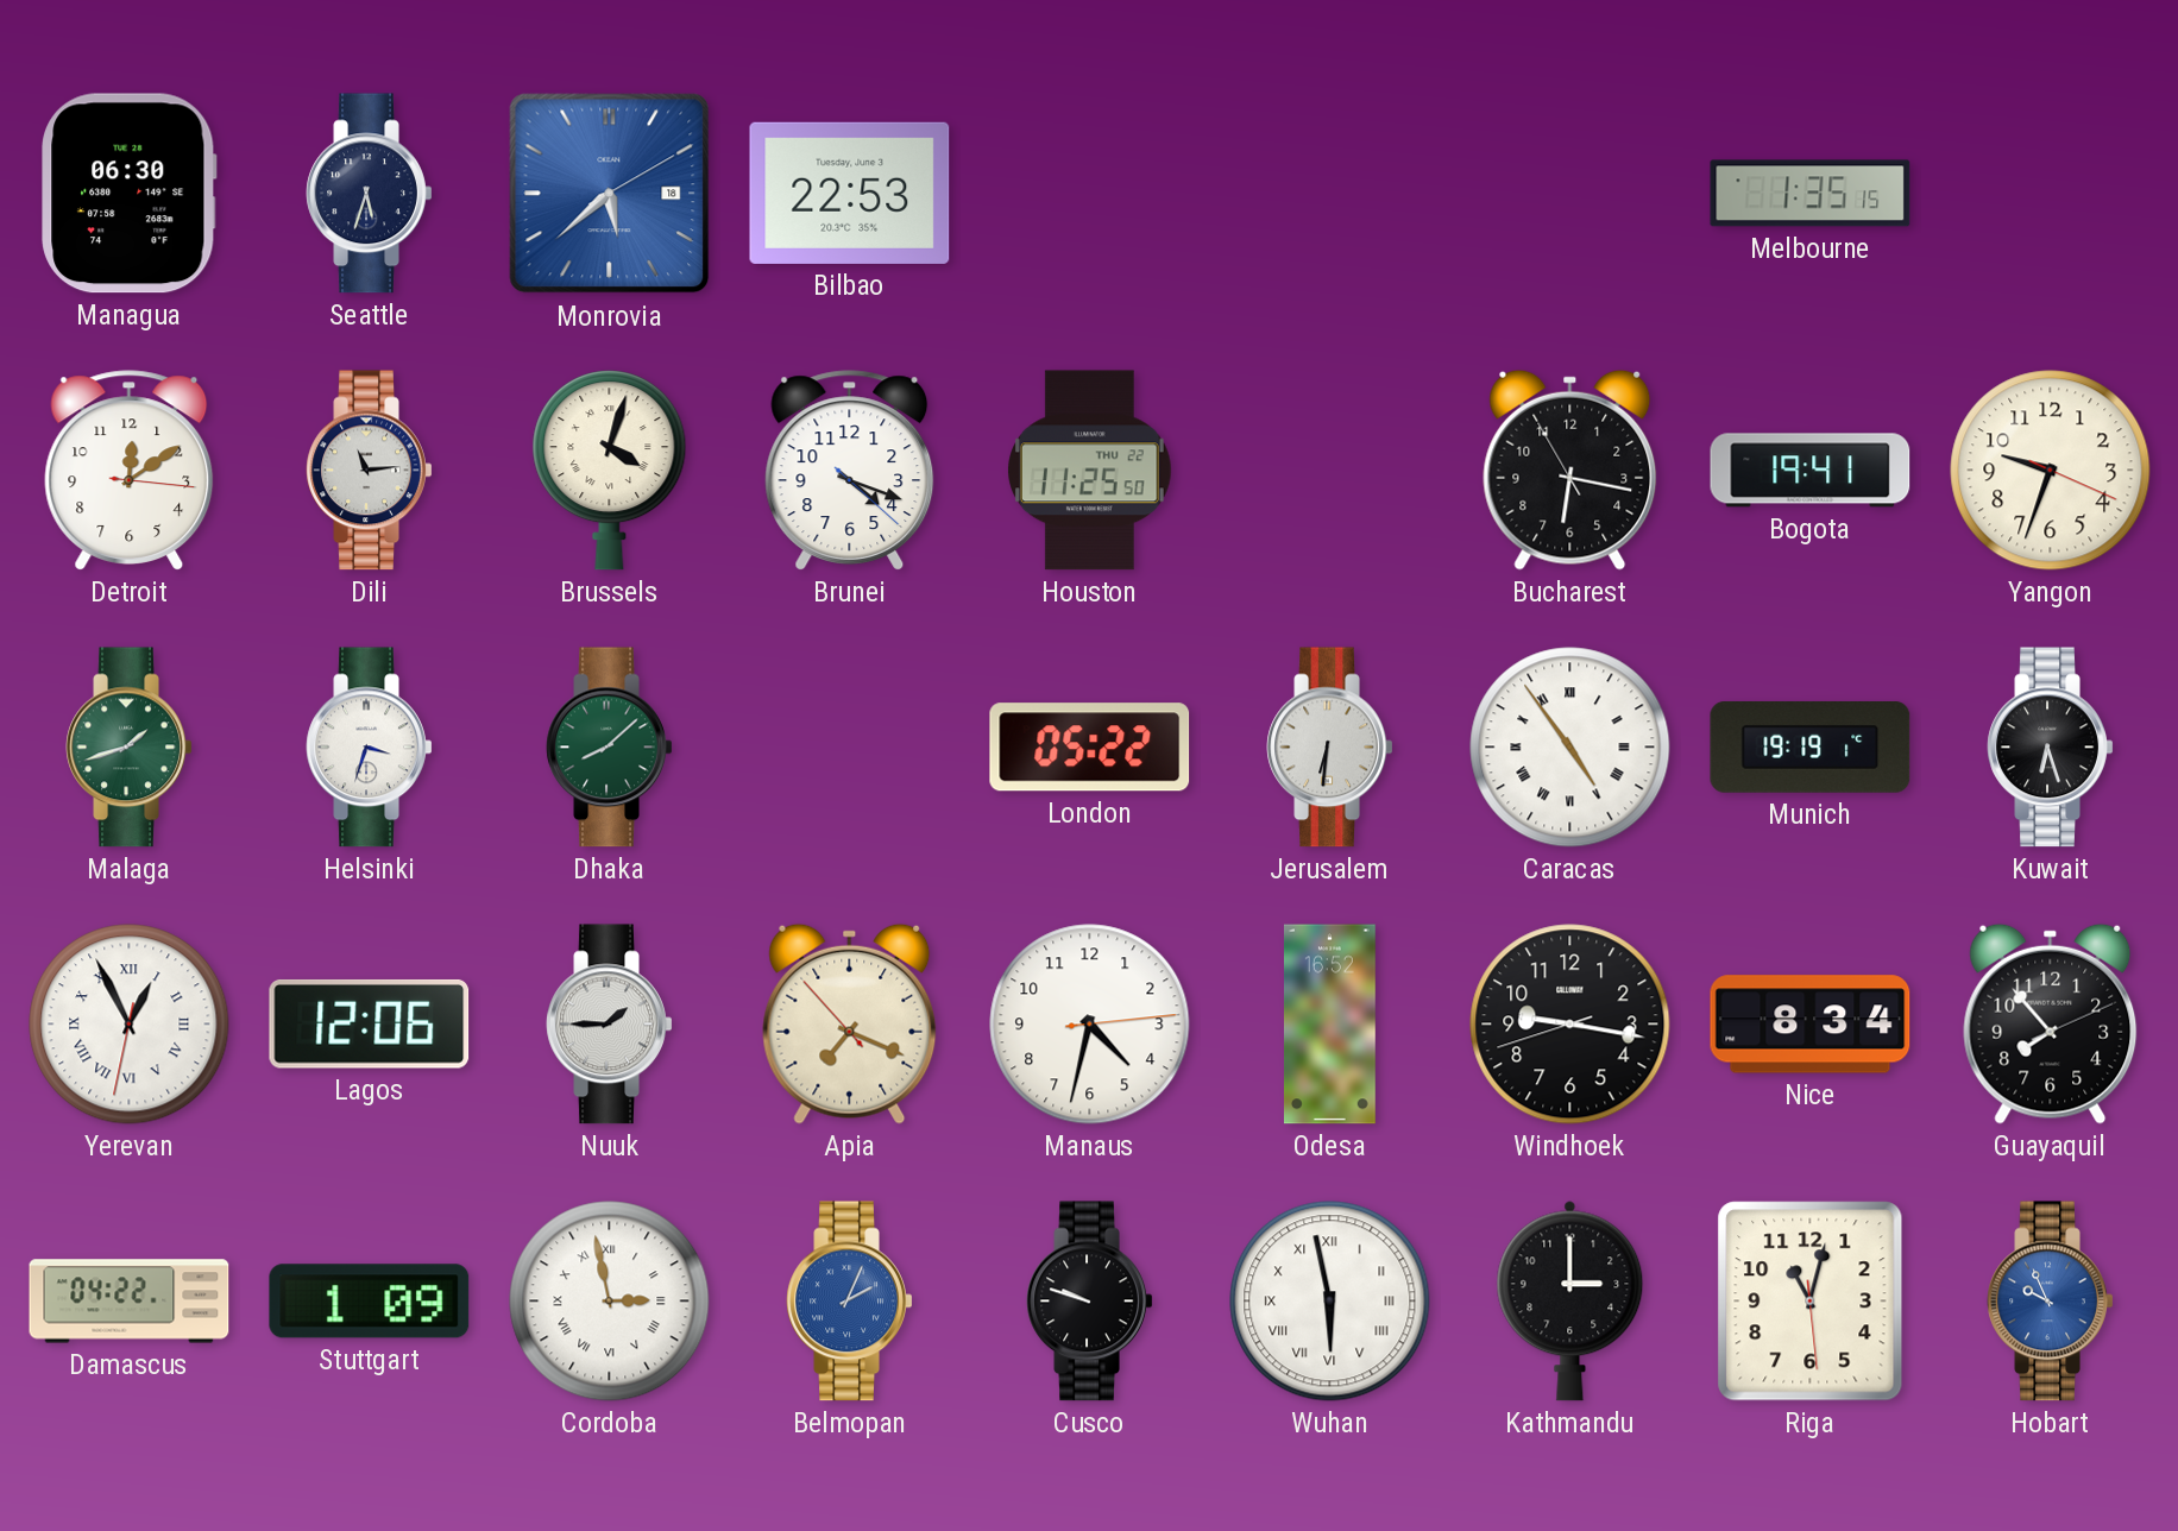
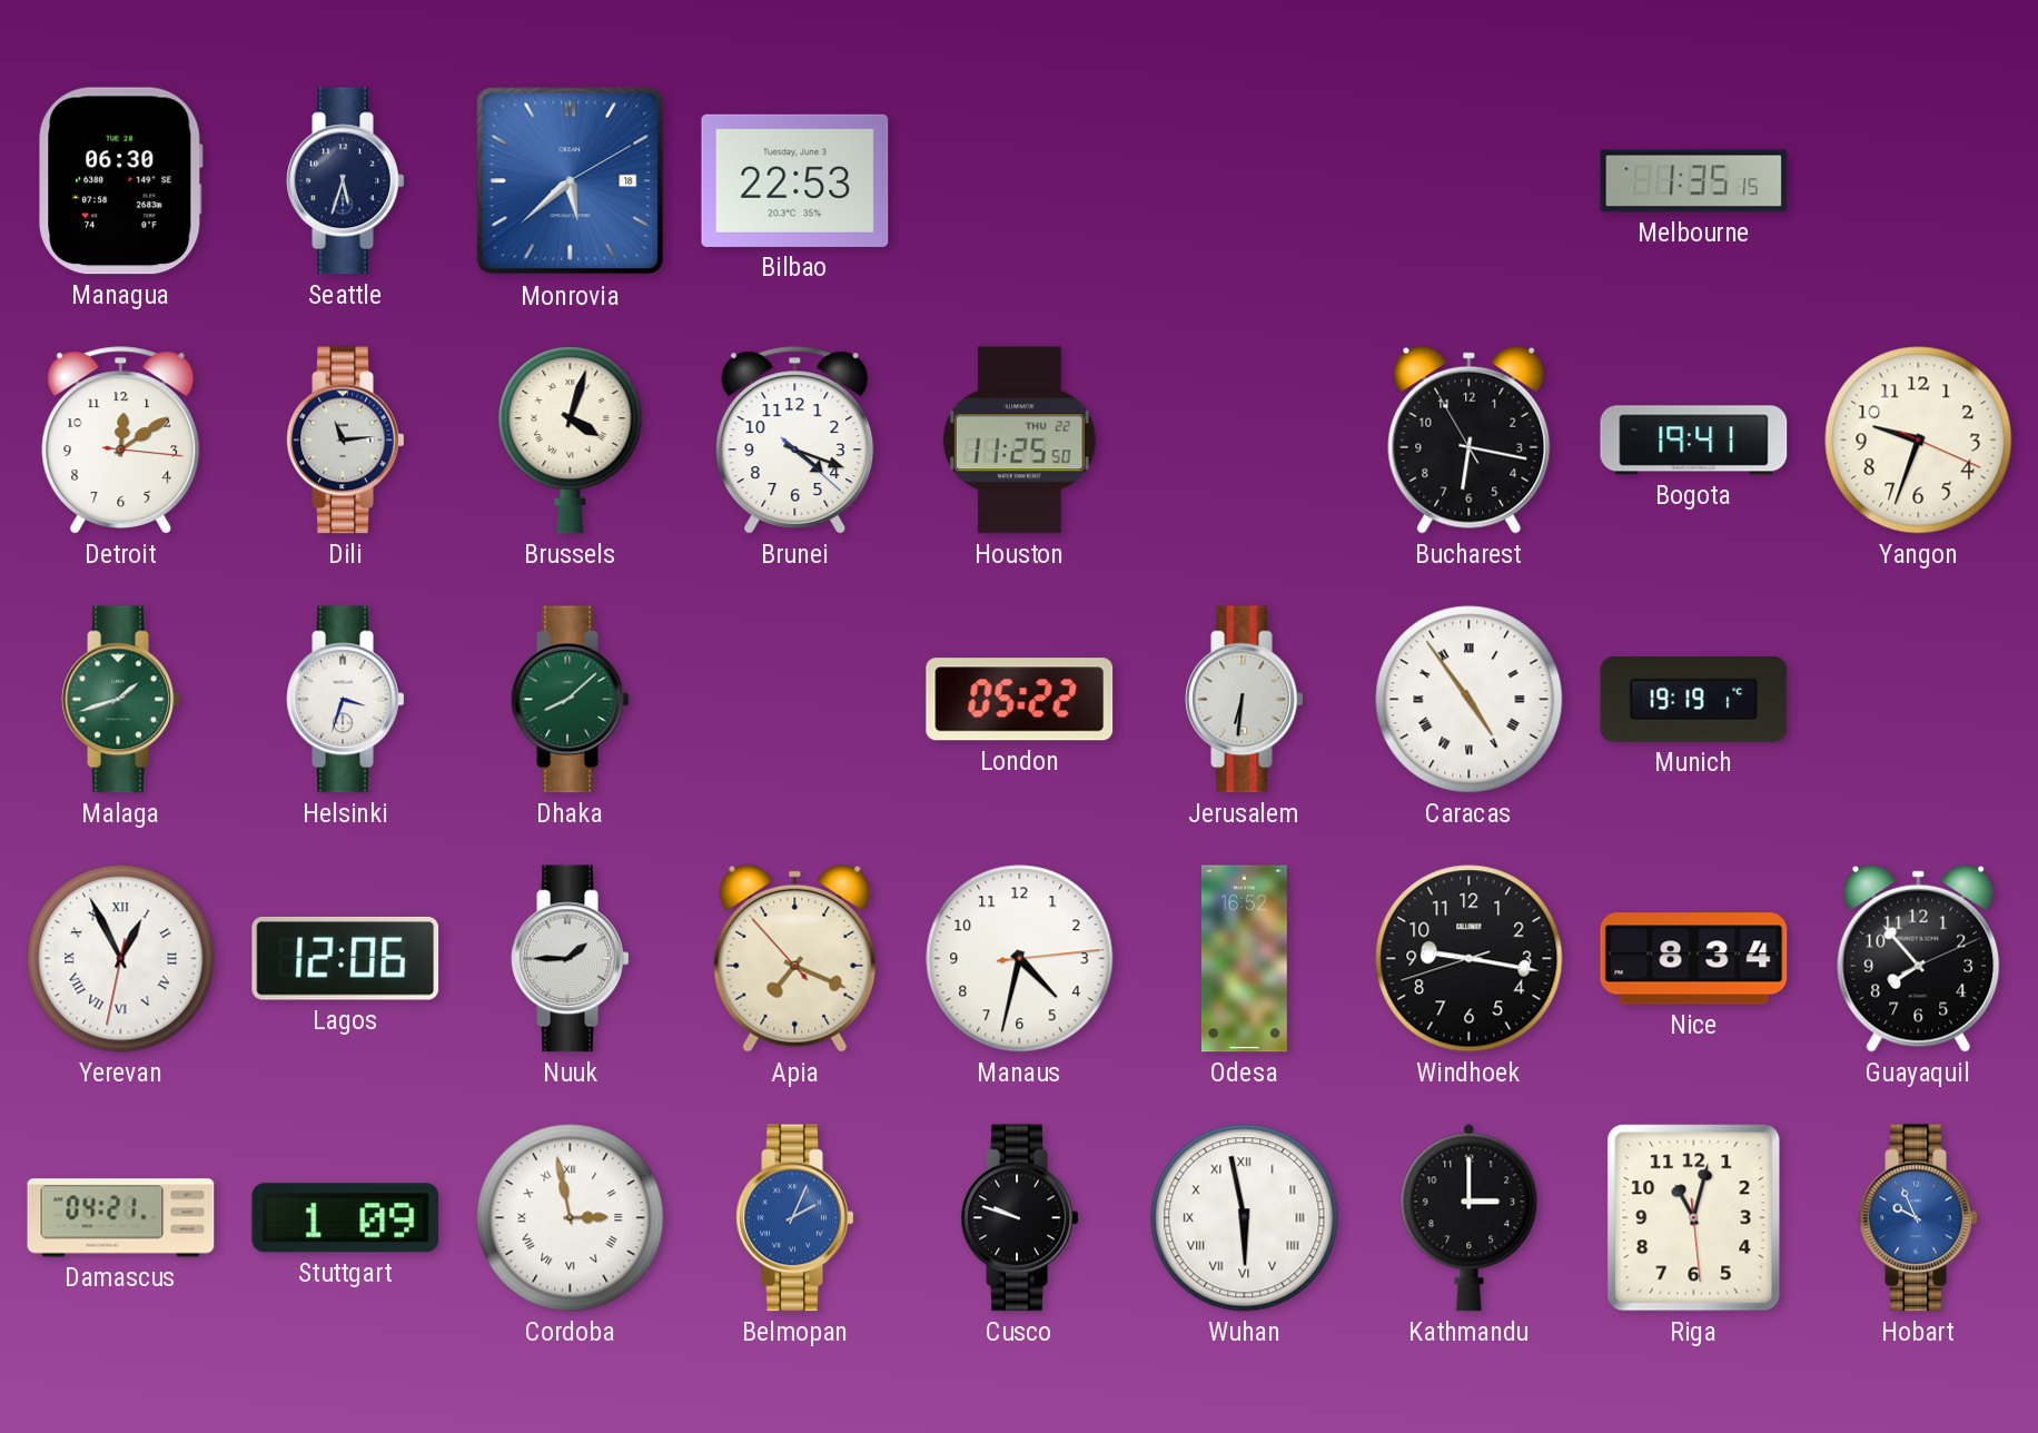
Kuwait: 6:27 -> none
Damascus: 04:22 -> 04:21
